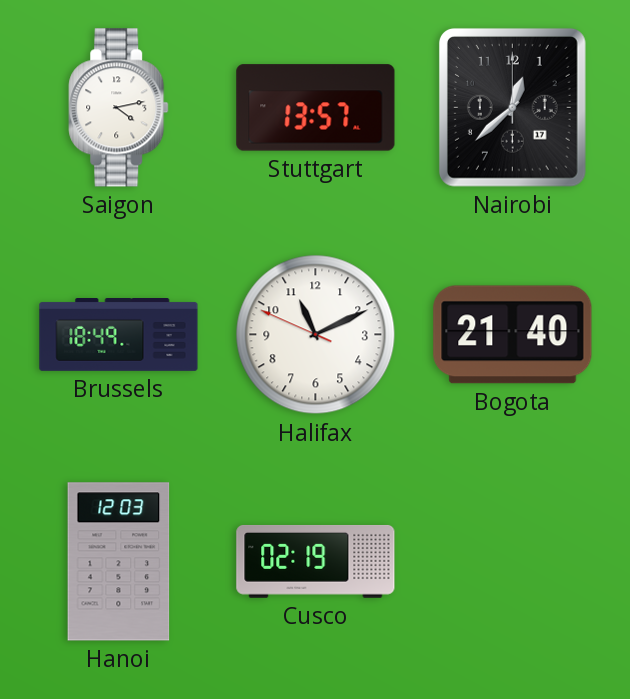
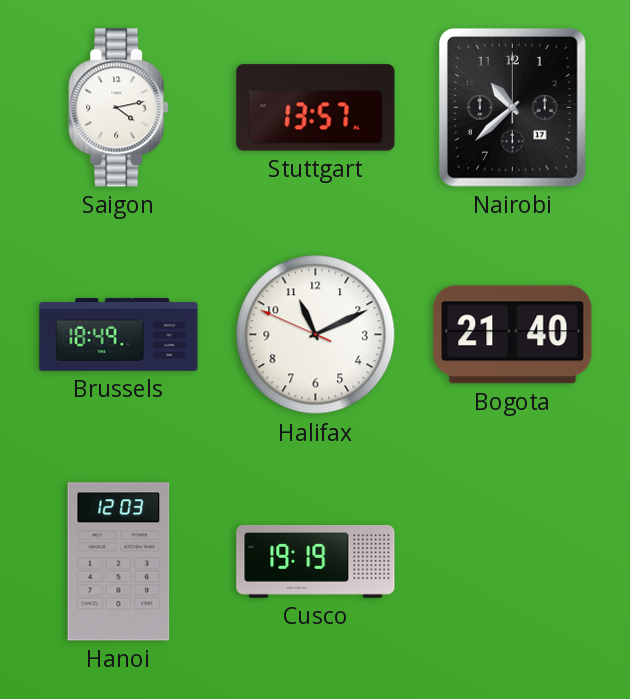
Nairobi: 12:38 -> 10:38
Cusco: 02:19 -> 19:19
